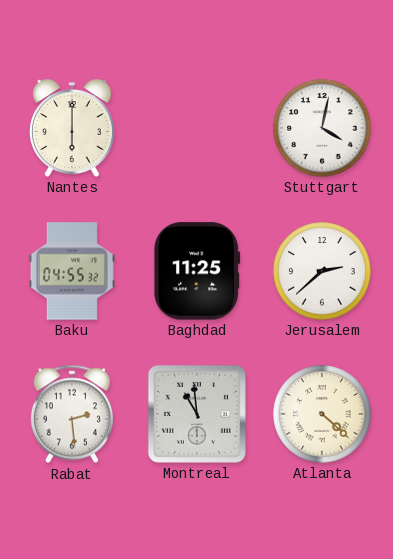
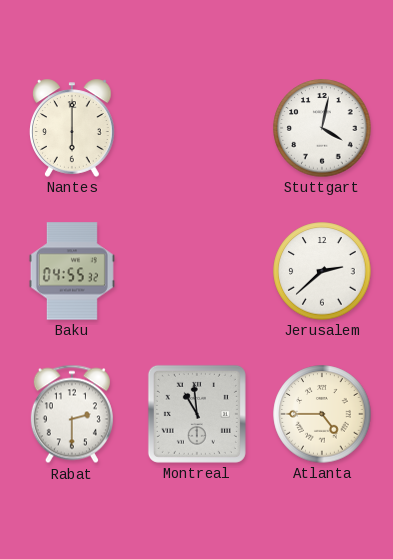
Baghdad: 11:25 -> none
Rabat: 2:29 -> 2:30
Atlanta: 4:22 -> 4:45
